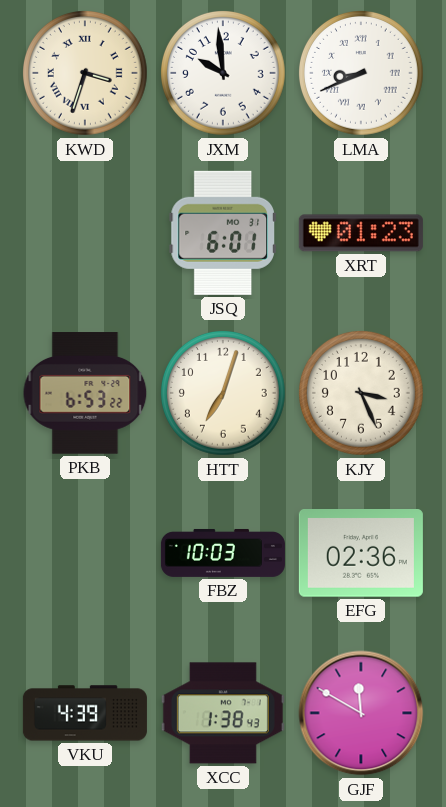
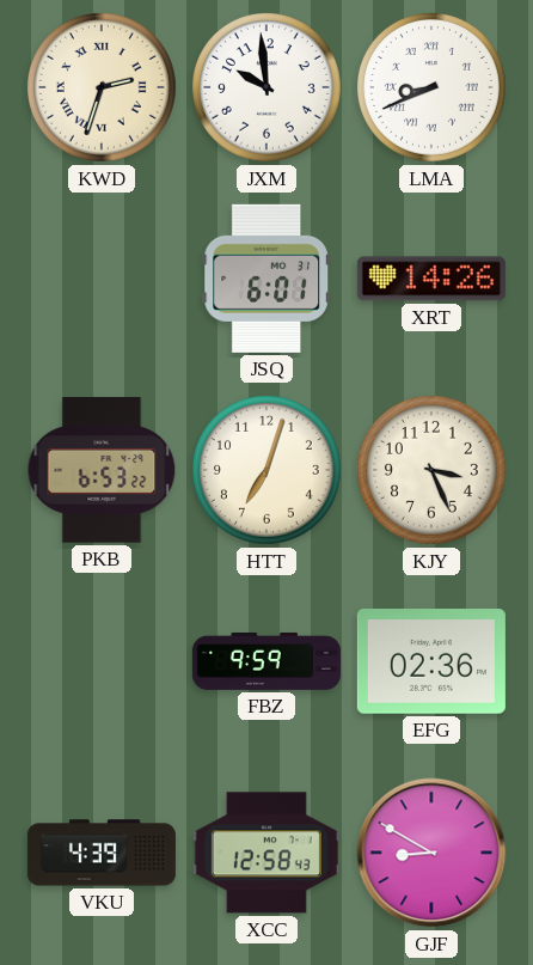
KWD: 3:33 -> 2:33
XRT: 01:23 -> 14:26
FBZ: 10:03 -> 9:59
XCC: 1:38 -> 12:58
GJF: 11:50 -> 8:50
